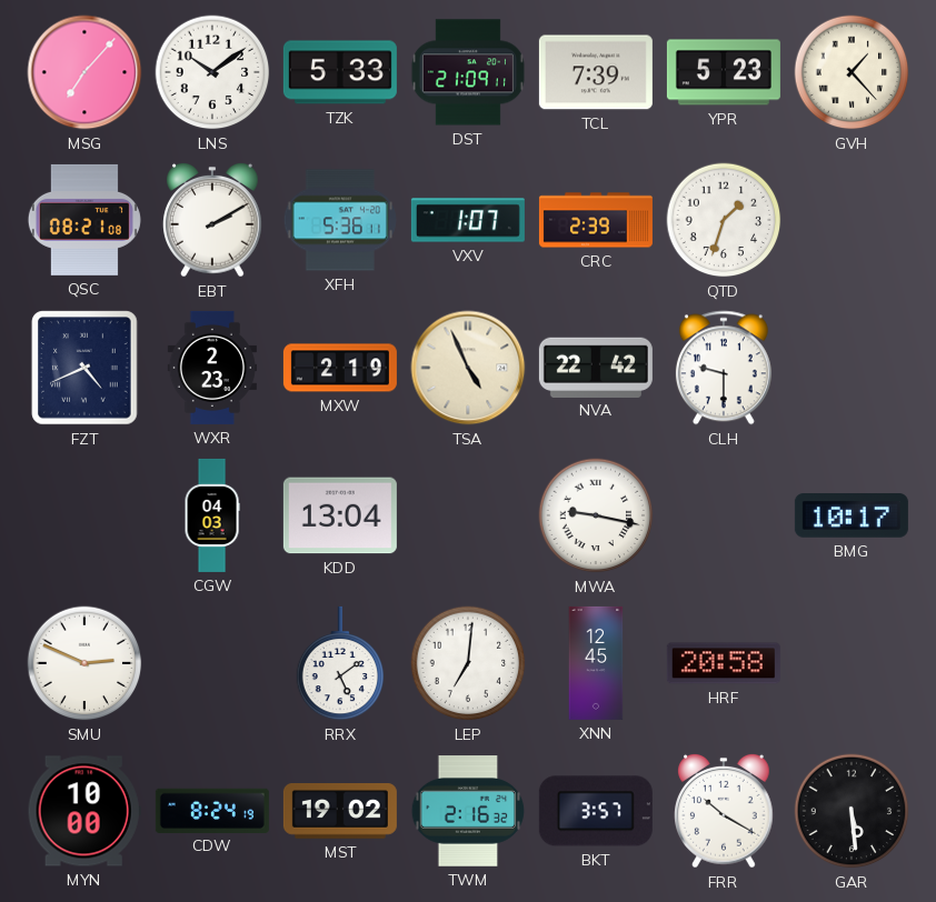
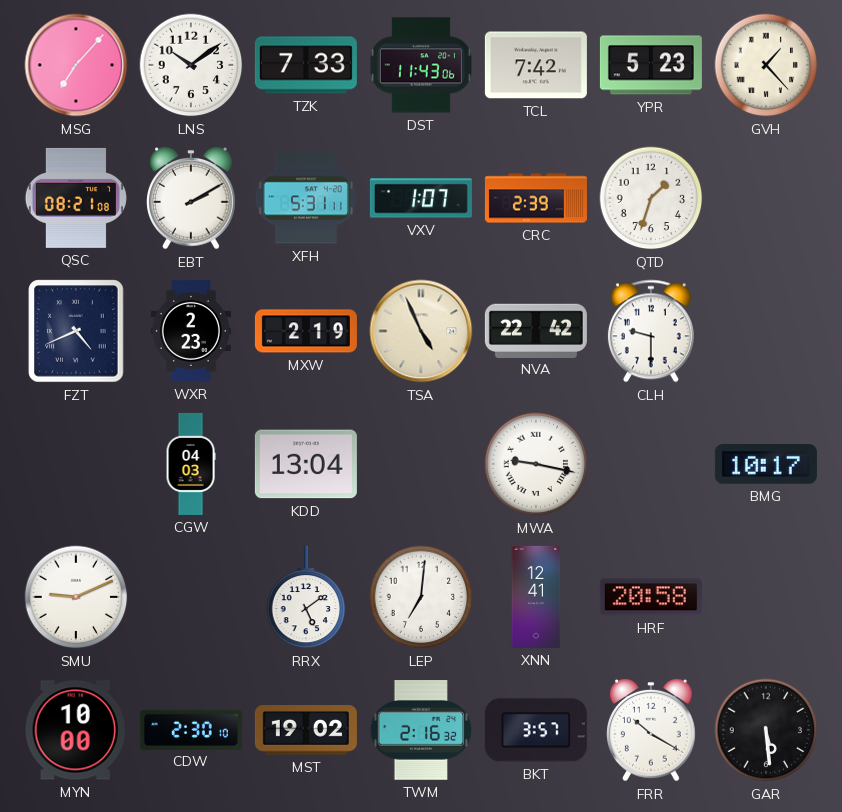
TZK: 5:33 -> 7:33
DST: 21:09 -> 11:43
TCL: 7:39 -> 7:42
XFH: 5:36 -> 5:31
SMU: 2:49 -> 9:11
XNN: 12:45 -> 12:41
CDW: 8:24 -> 2:30
